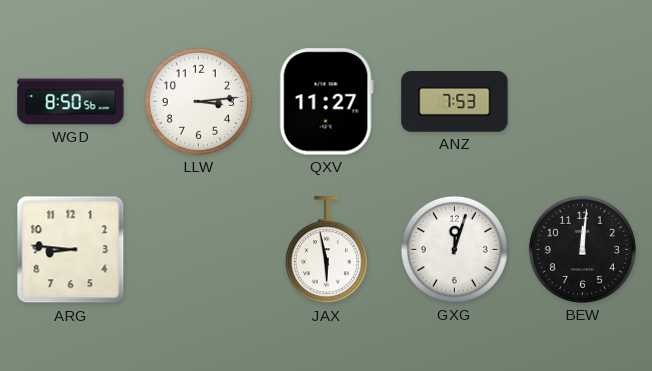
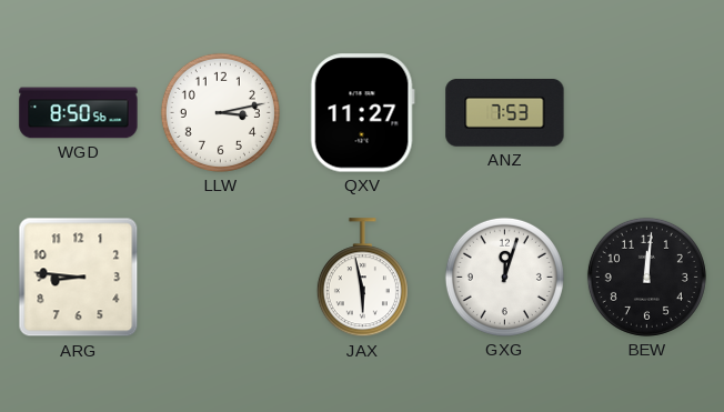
LLW: 3:14 -> 3:13
